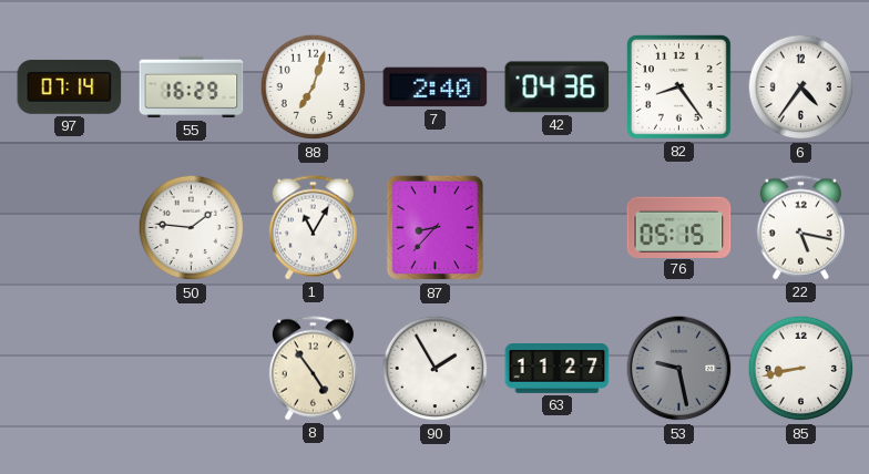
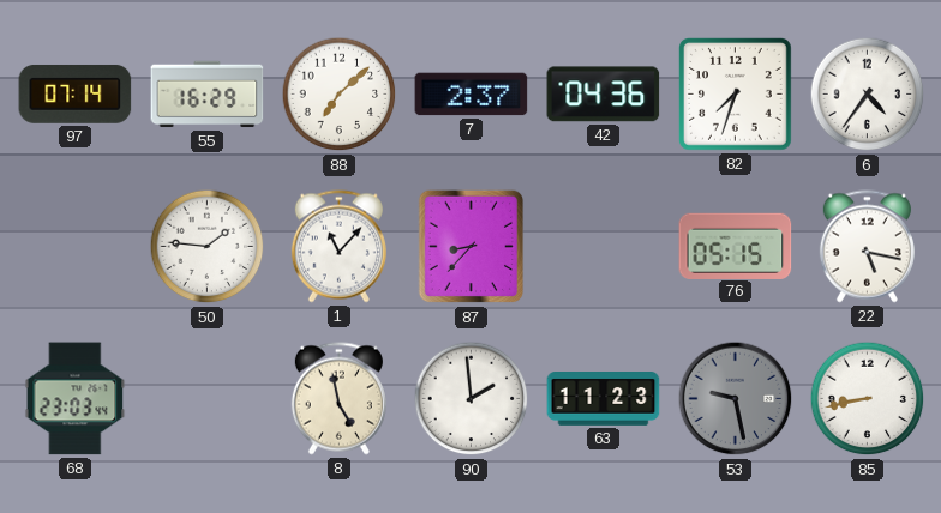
88: 7:03 -> 7:08
7: 2:40 -> 2:37
82: 8:24 -> 7:33
1: 11:05 -> 11:07
68: none -> 23:03
8: 4:54 -> 4:58
90: 1:55 -> 1:59
63: 11:27 -> 11:23
